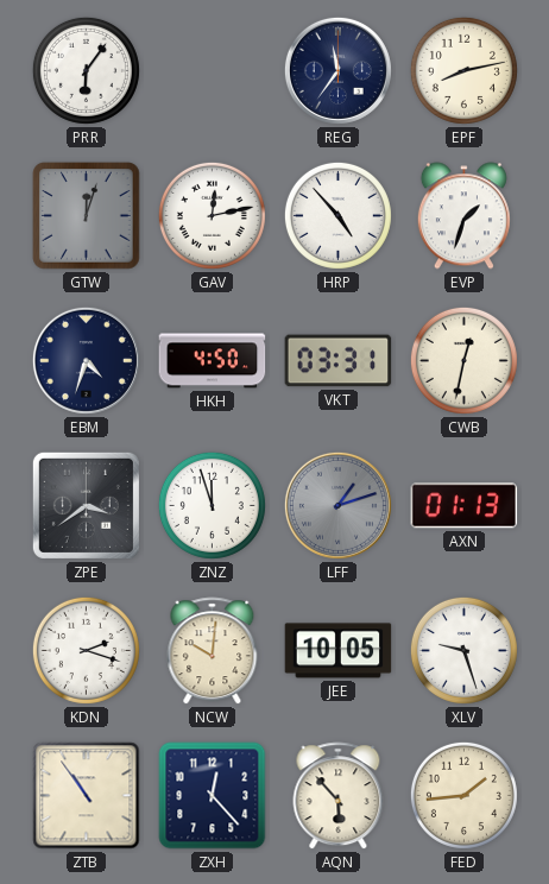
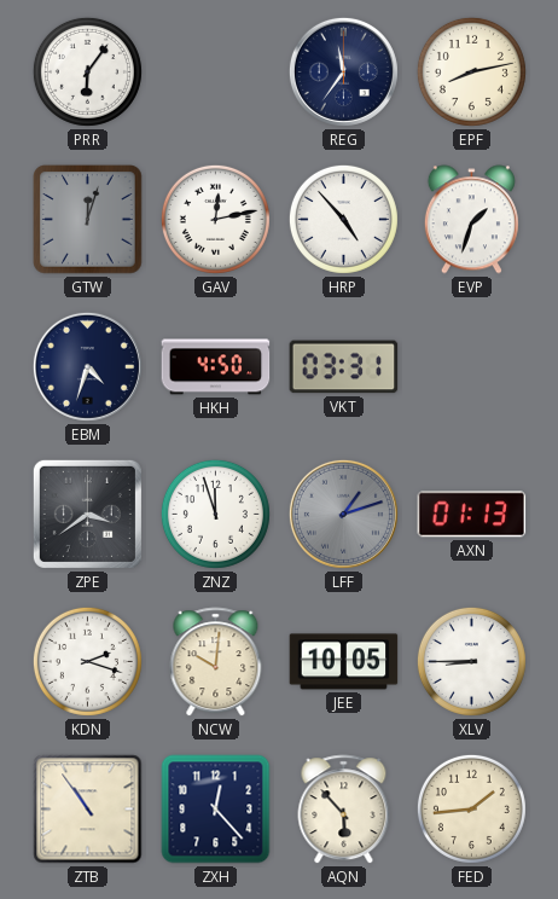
CWB: 12:32 -> none
XLV: 9:27 -> 8:45
